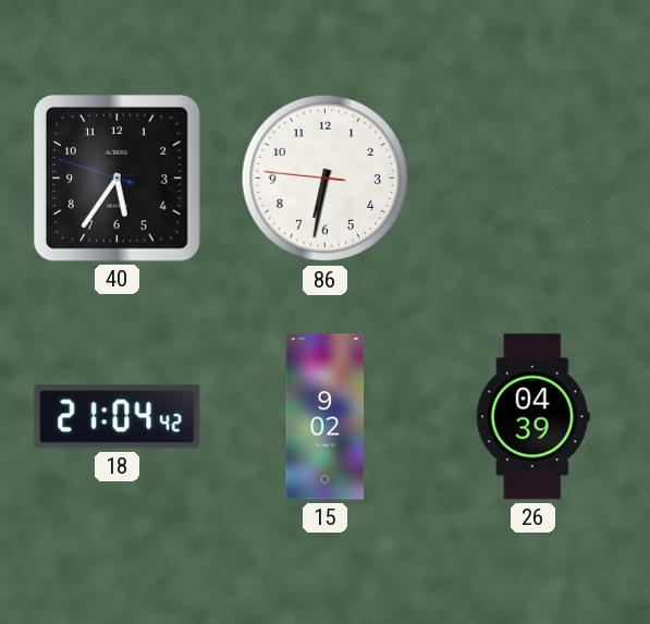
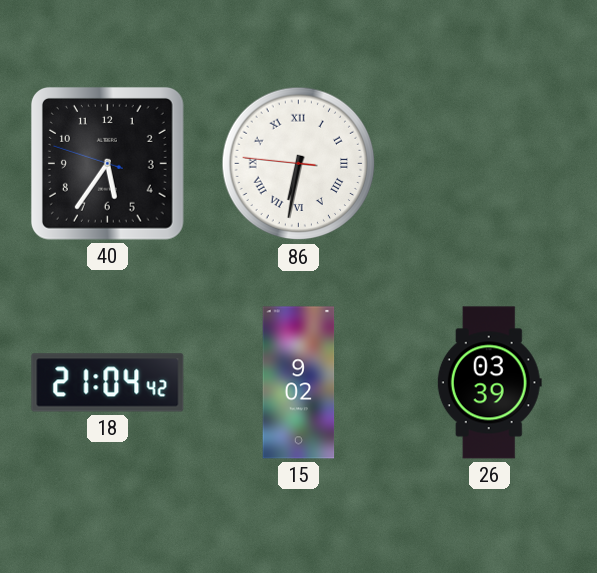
86 numerals: Arabic -> Roman
26: 04:39 -> 03:39
